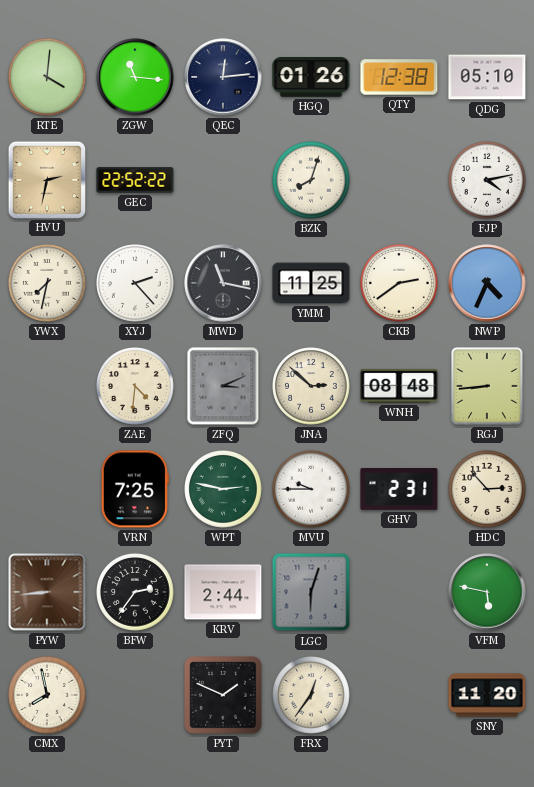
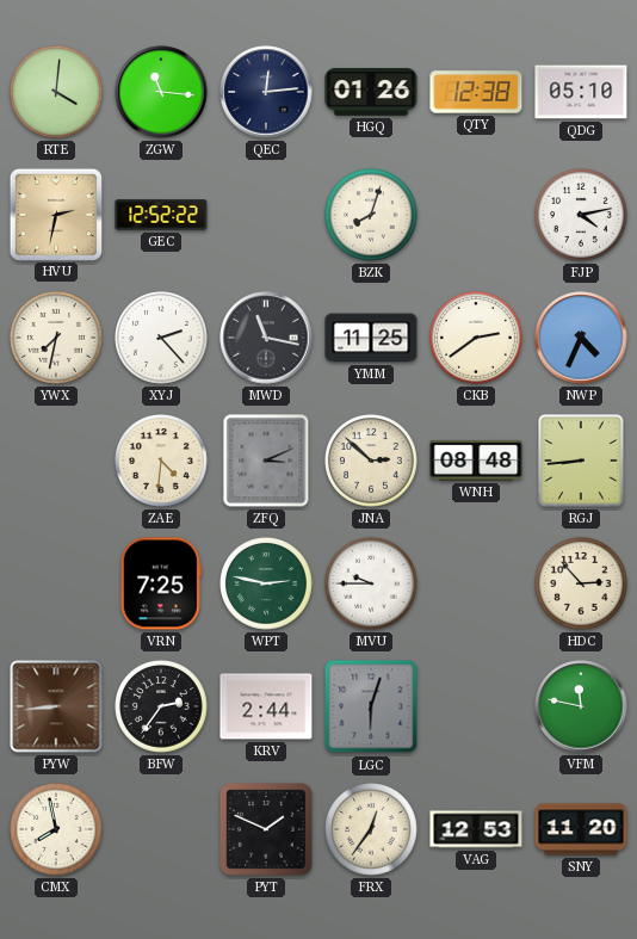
GEC: 22:52 -> 12:52
GHV: 2:31 -> none
VFM: 5:47 -> 11:47
VAG: none -> 12:53
